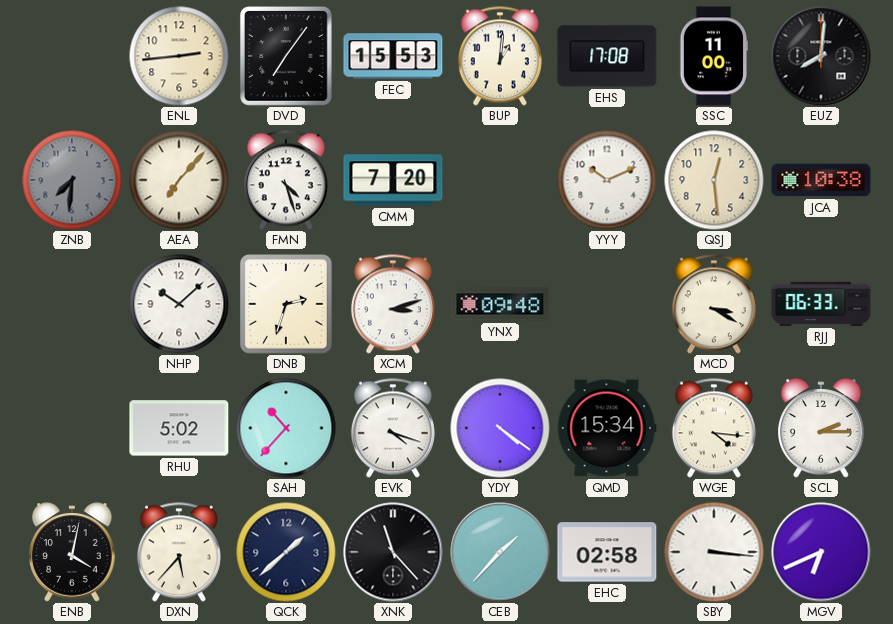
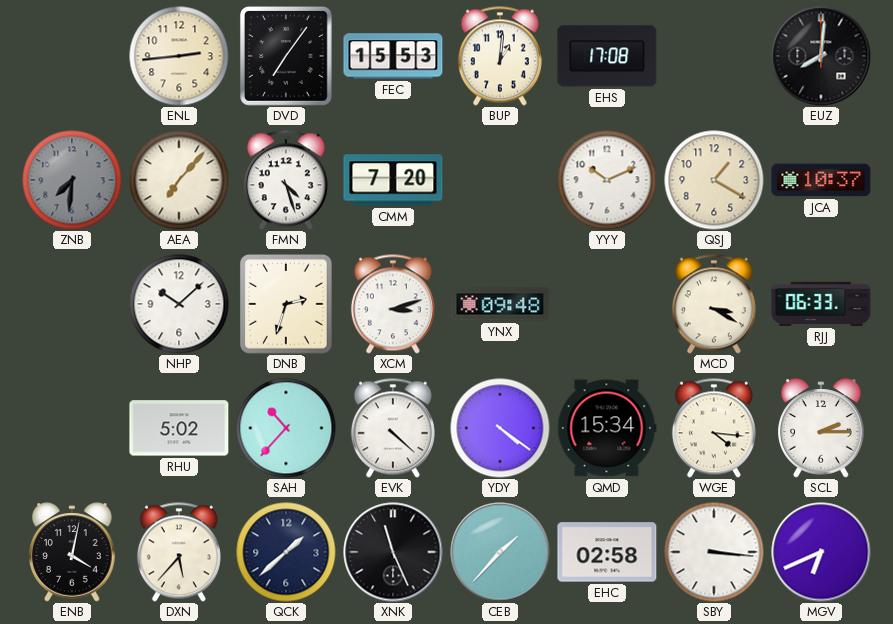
SSC: 11:00 -> none
QSJ: 12:29 -> 1:20
JCA: 10:38 -> 10:37
EVK: 4:18 -> 4:22
XNK: 11:23 -> 11:26
